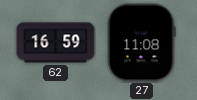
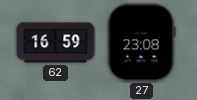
27: 11:08 -> 23:08
